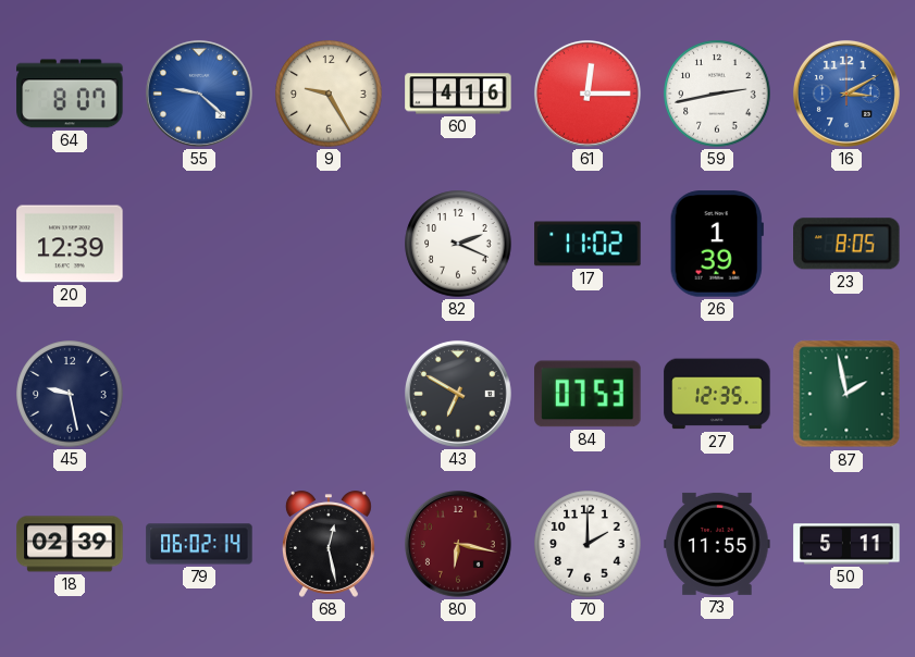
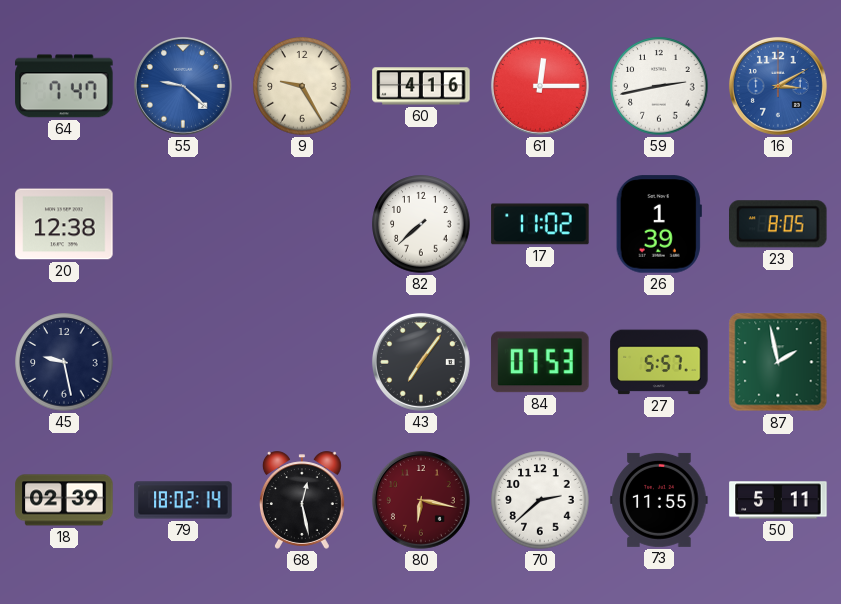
64: 8:07 -> 7:47
20: 12:39 -> 12:38
82: 2:19 -> 7:38
43: 6:50 -> 7:06
27: 12:35 -> 5:57
79: 06:02 -> 18:02
70: 2:00 -> 2:38
